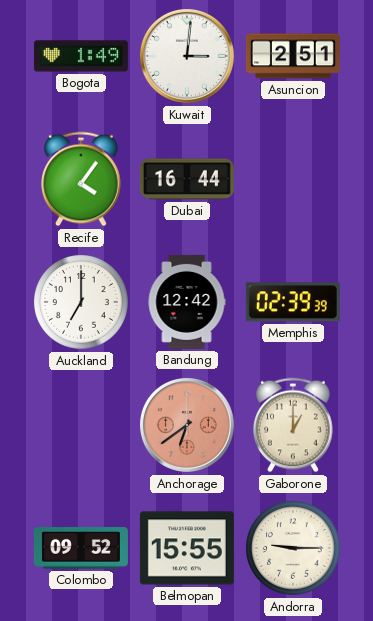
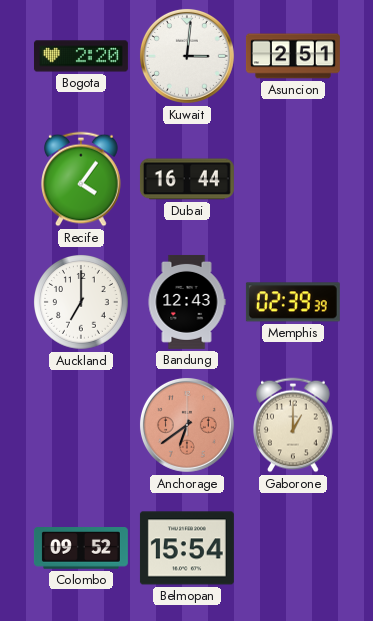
Bogota: 1:49 -> 2:20
Bandung: 12:42 -> 12:43
Belmopan: 15:55 -> 15:54
Andorra: 9:15 -> none
